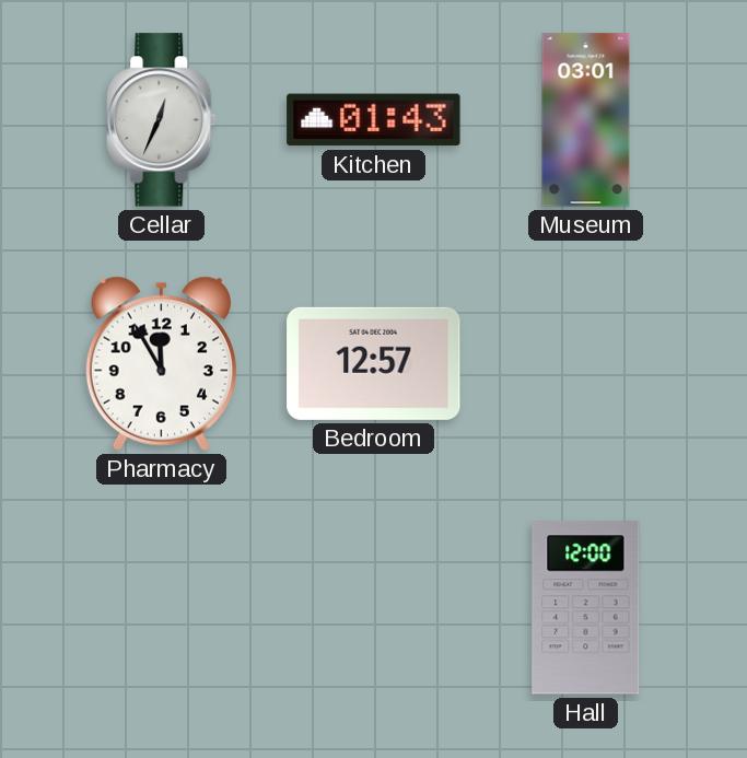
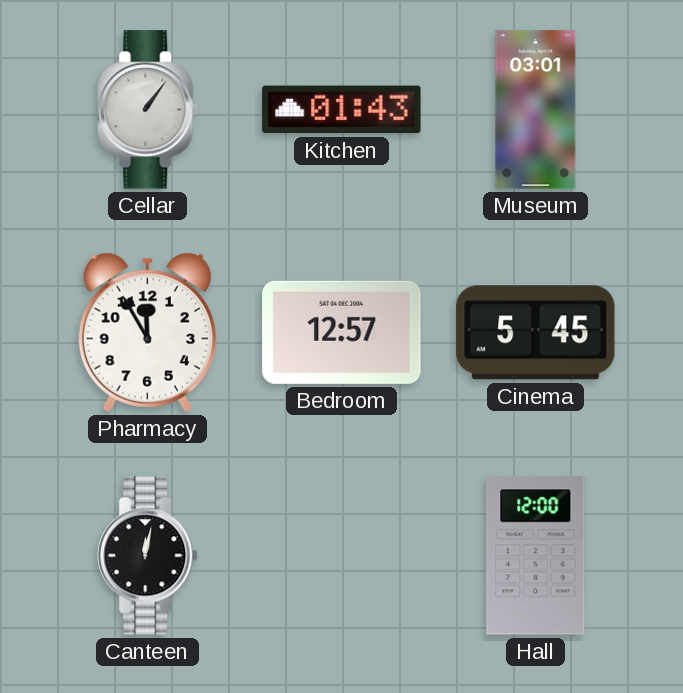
Cellar: 12:34 -> 1:06
Cinema: none -> 5:45
Canteen: none -> 12:02
